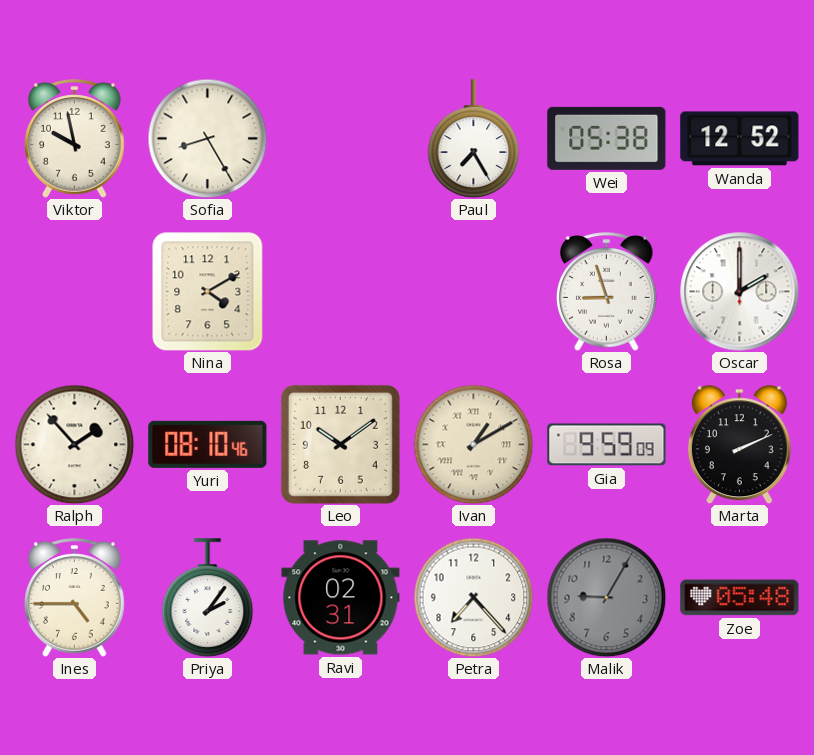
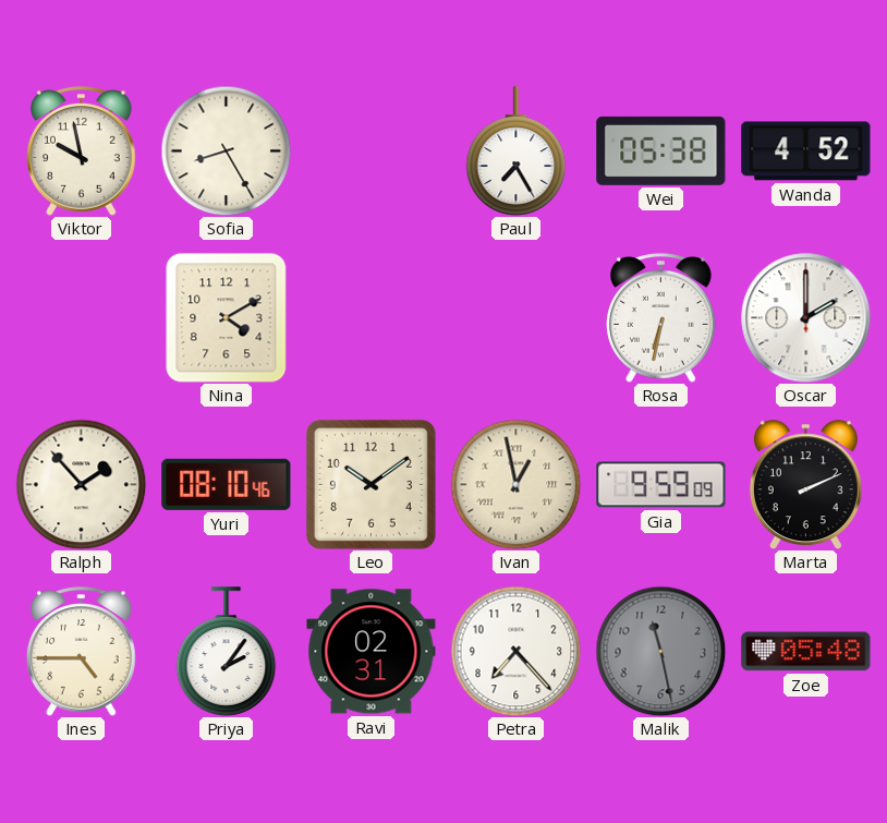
Wanda: 12:52 -> 4:52
Rosa: 8:57 -> 6:32
Ivan: 1:10 -> 12:58
Malik: 9:05 -> 11:28
